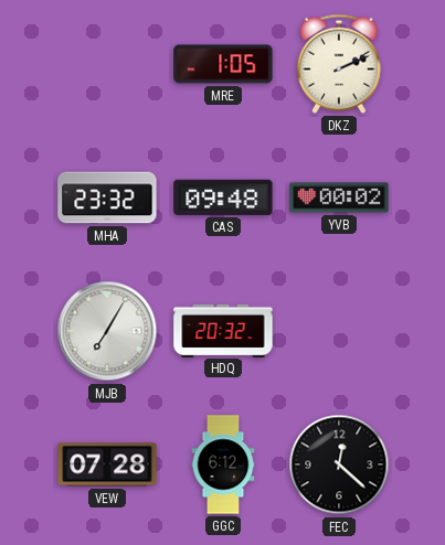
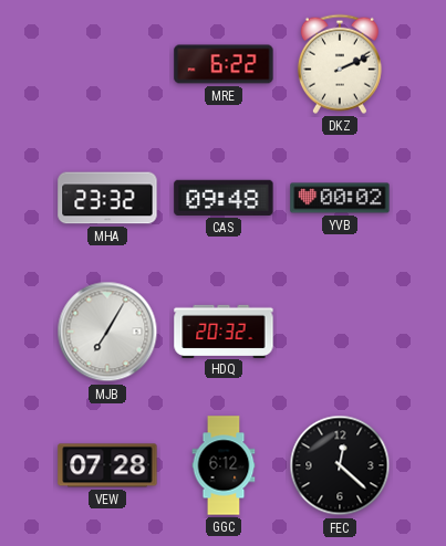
MRE: 1:05 -> 6:22
